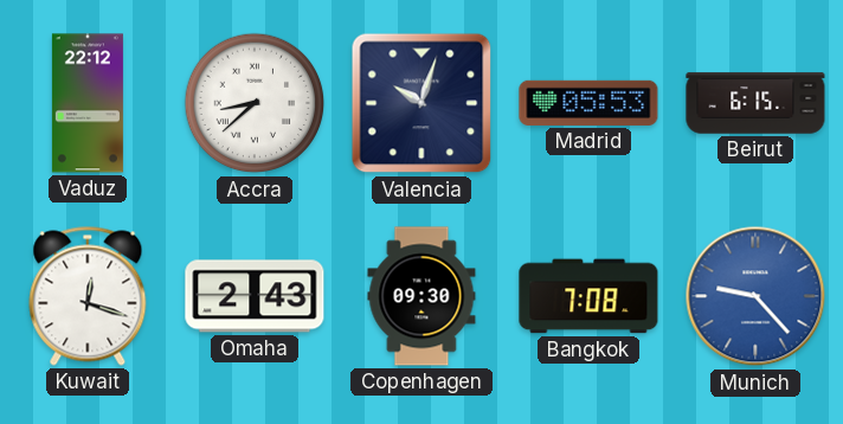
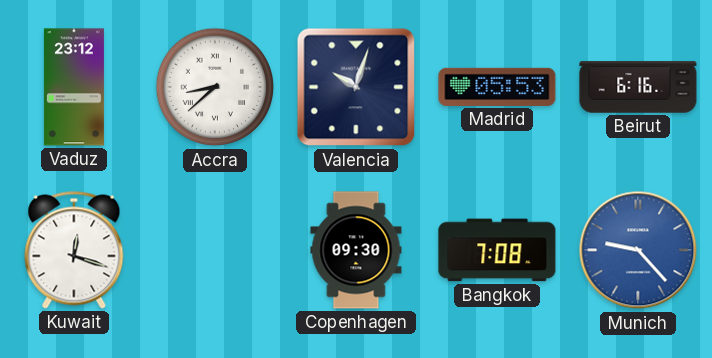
Vaduz: 22:12 -> 23:12
Beirut: 6:15 -> 6:16
Omaha: 2:43 -> none
